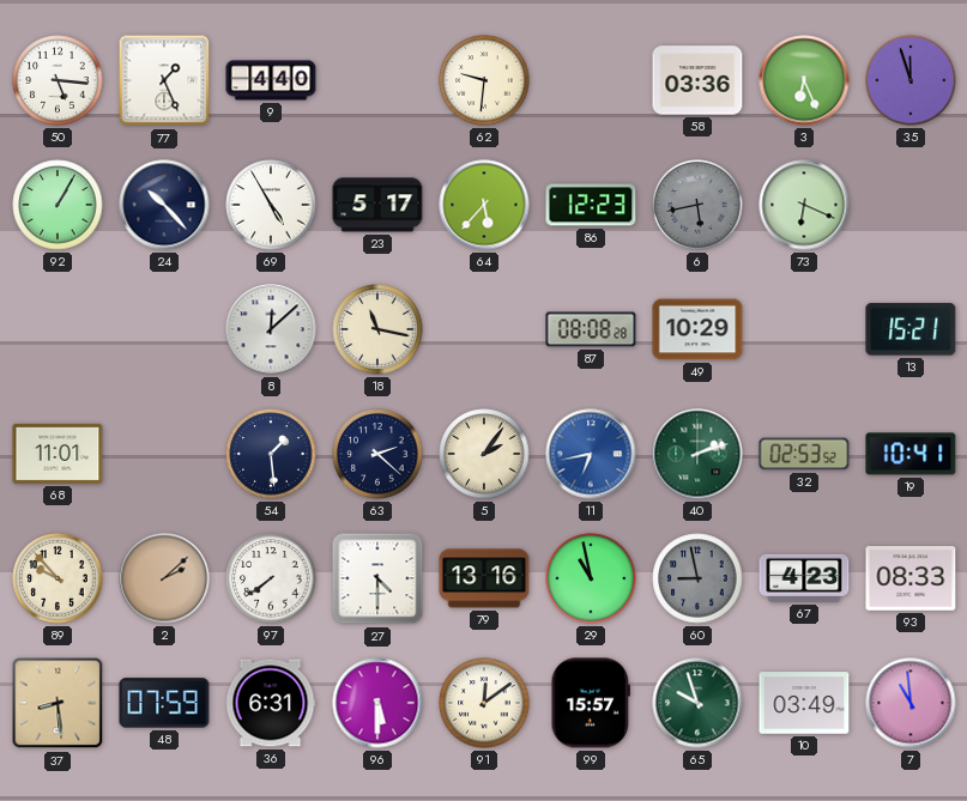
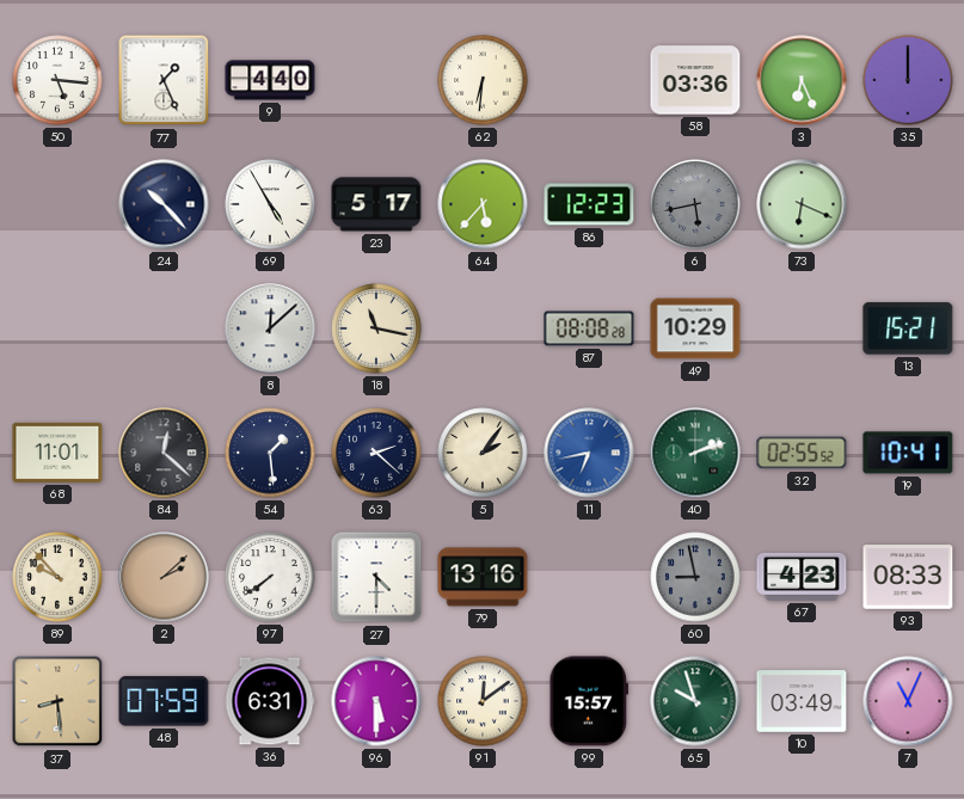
62: 9:31 -> 6:31
35: 11:57 -> 12:00
92: 1:05 -> none
84: none -> 12:22
32: 02:53 -> 02:55
29: 10:58 -> none
7: 10:59 -> 11:04
